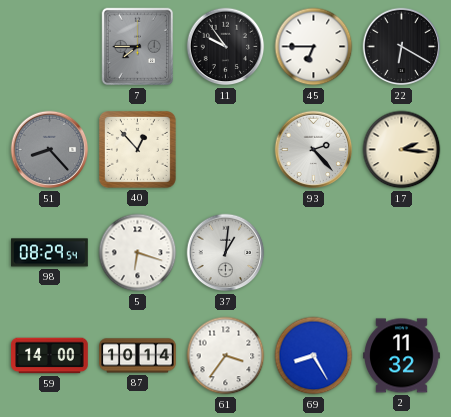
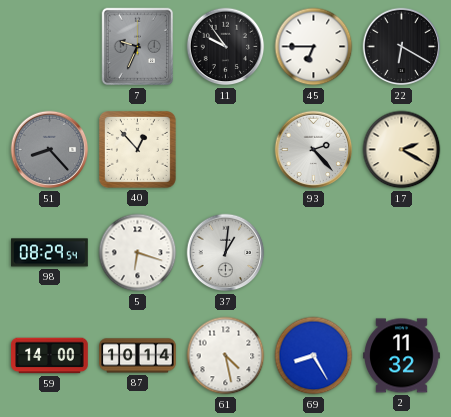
7: 7:45 -> 9:34
17: 2:16 -> 2:20
61: 3:36 -> 4:28
